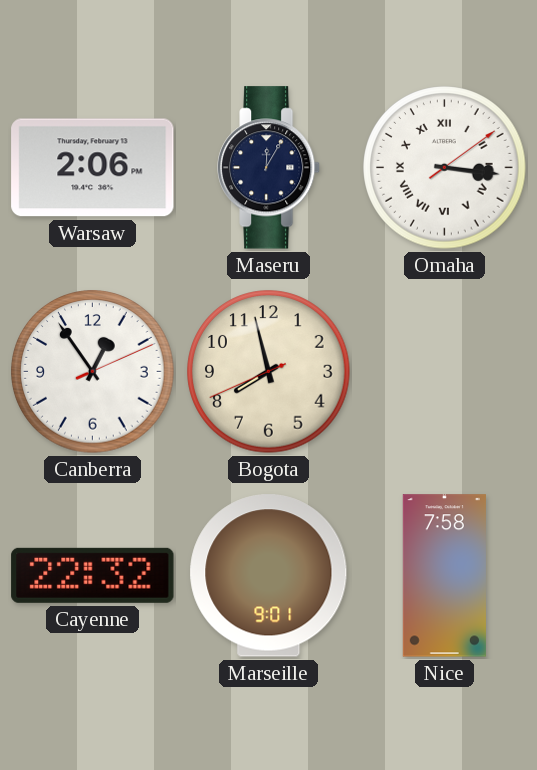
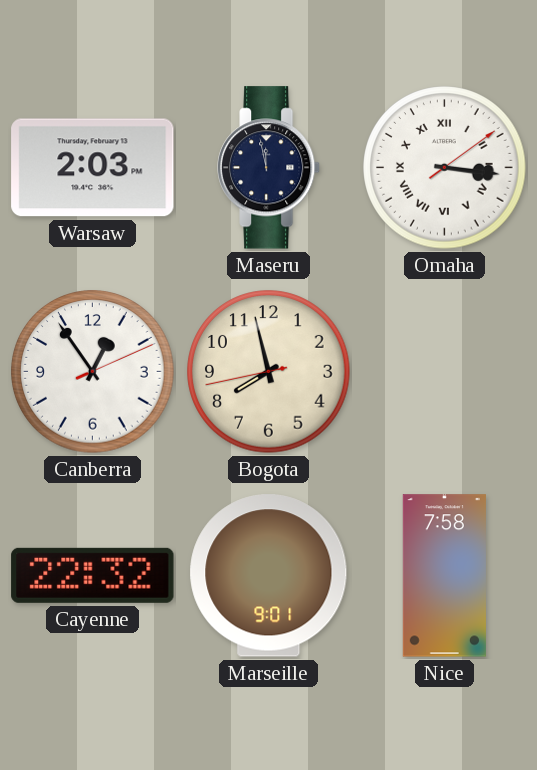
Warsaw: 2:06 -> 2:03
Maseru: 12:05 -> 11:58
Bogota: 7:57:41 -> 7:57:43
